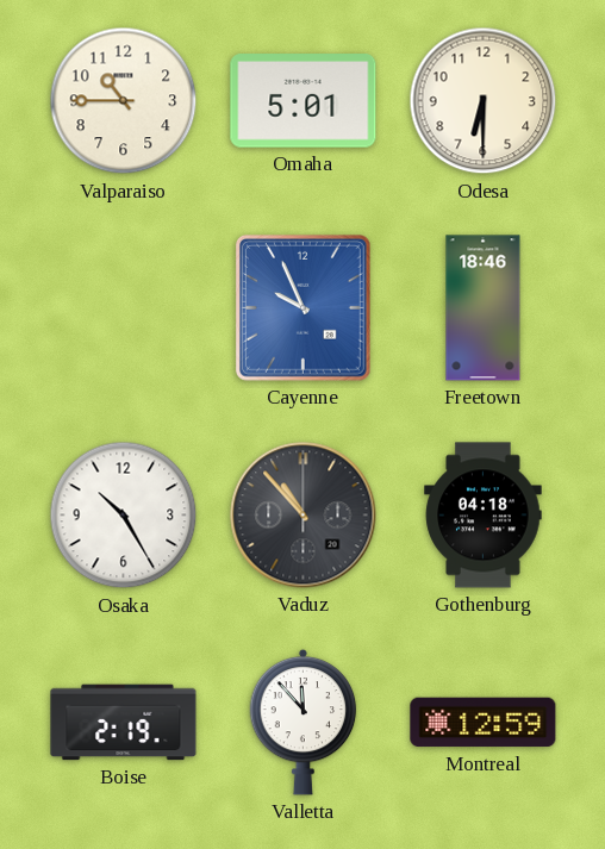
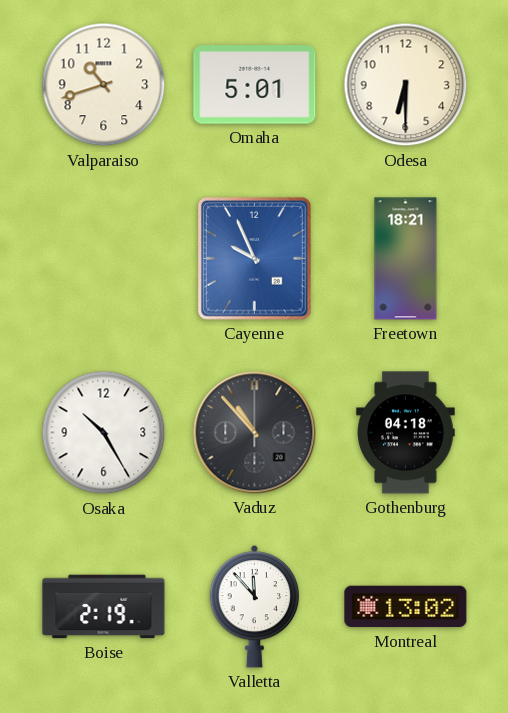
Valparaiso: 10:45 -> 10:42
Freetown: 18:46 -> 18:21
Montreal: 12:59 -> 13:02
